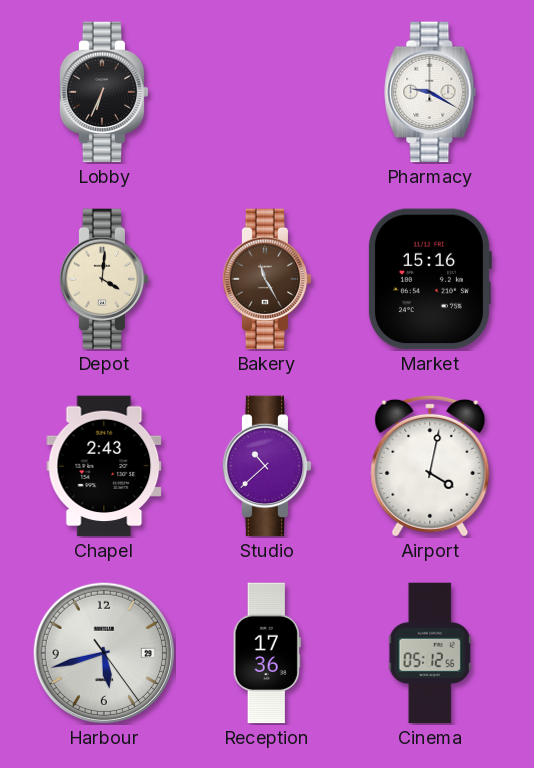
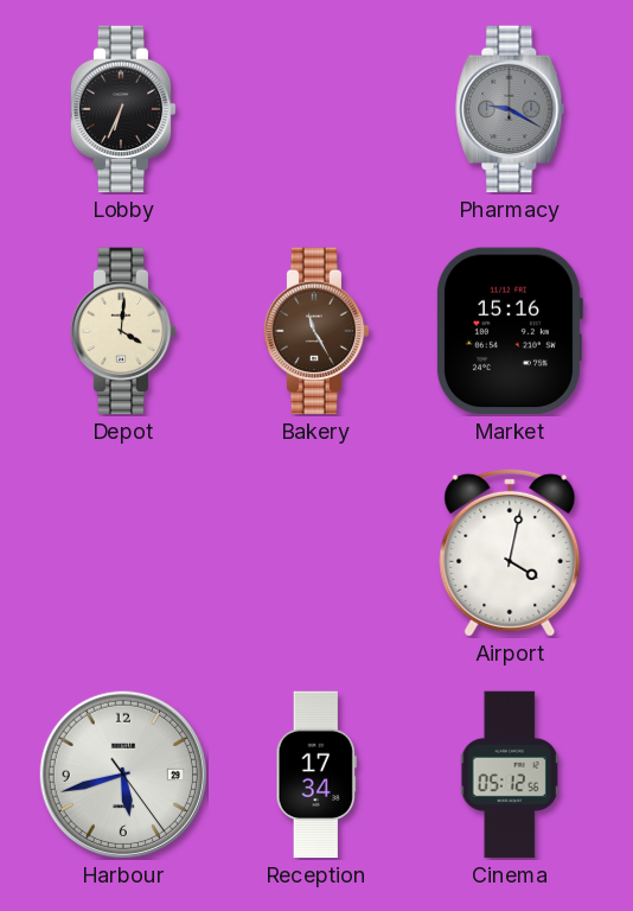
Pharmacy dial: white -> grey
Chapel: 2:43 -> none
Studio: 10:38 -> none
Reception: 17:36 -> 17:34
